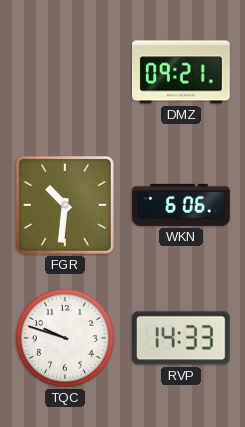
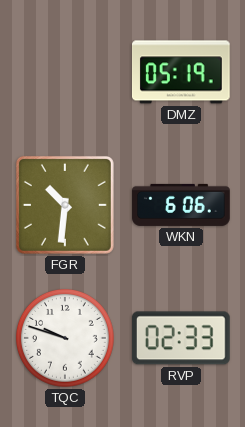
DMZ: 09:21 -> 05:19
RVP: 14:33 -> 02:33
